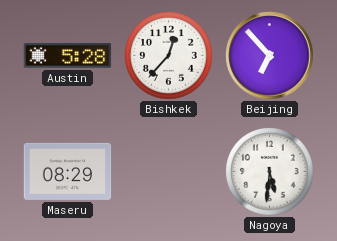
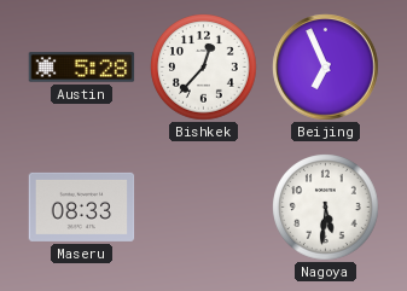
Beijing: 6:53 -> 6:56
Maseru: 08:29 -> 08:33
